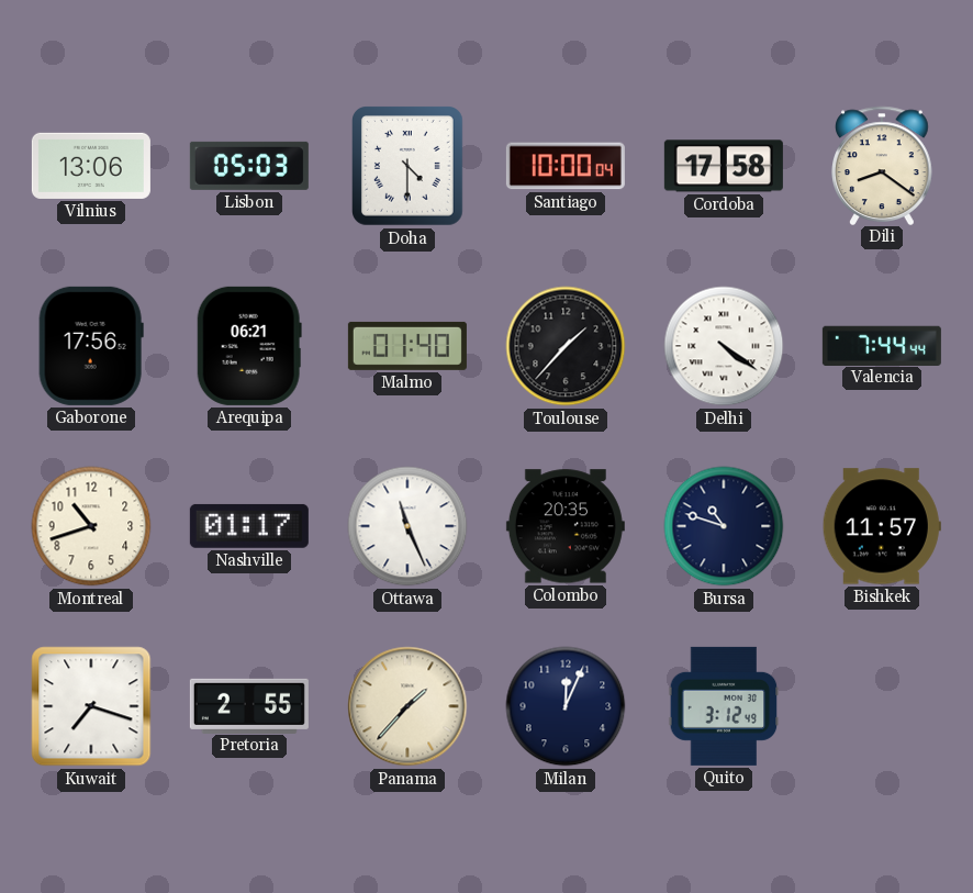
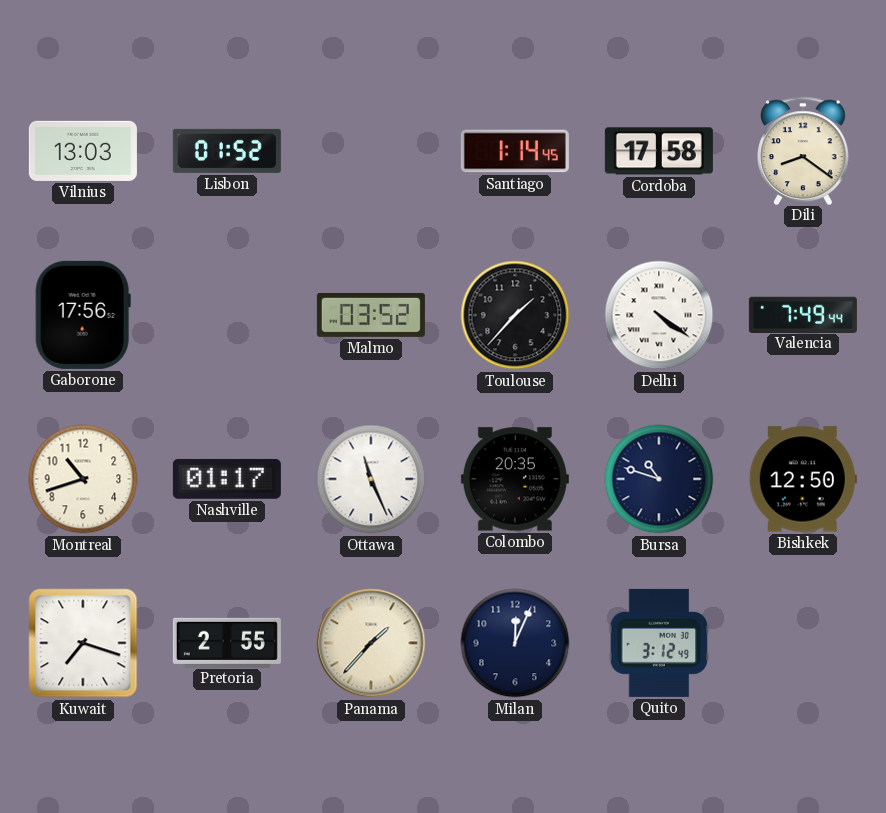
Vilnius: 13:06 -> 13:03
Lisbon: 05:03 -> 01:52
Doha: 4:30 -> none
Santiago: 10:00 -> 1:14
Arequipa: 06:21 -> none
Malmo: 01:40 -> 03:52
Valencia: 7:44 -> 7:49
Bishkek: 11:57 -> 12:50
